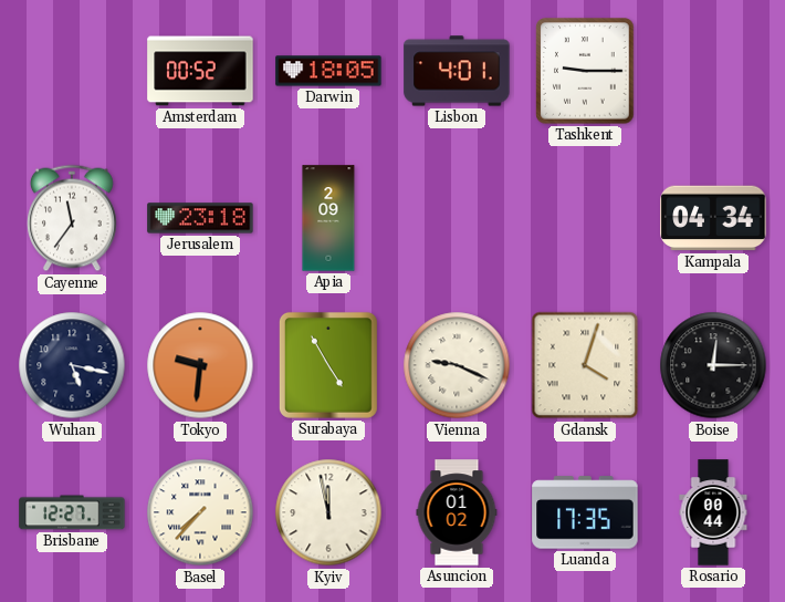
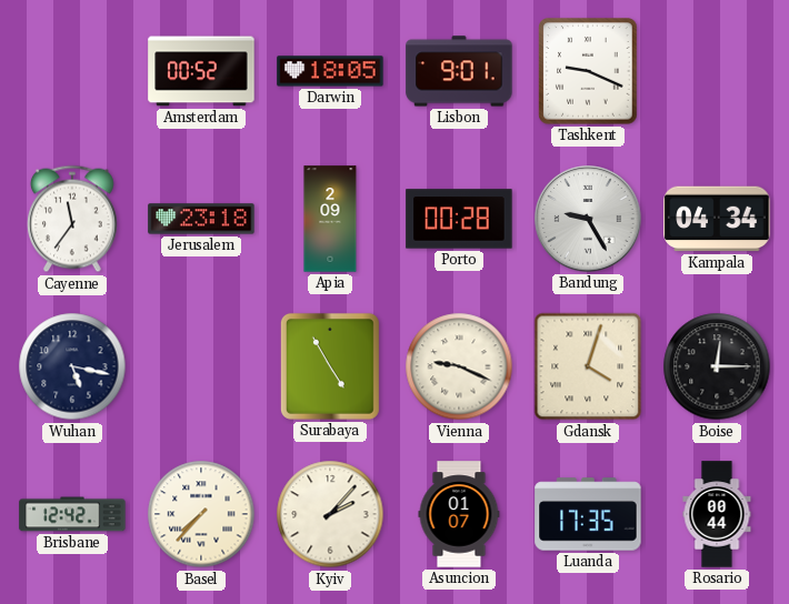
Lisbon: 4:01 -> 9:01
Tashkent: 9:15 -> 9:19
Porto: none -> 00:28
Bandung: none -> 9:25
Tokyo: 9:31 -> none
Brisbane: 12:27 -> 12:42
Kyiv: 11:58 -> 2:07
Asuncion: 01:02 -> 01:07
